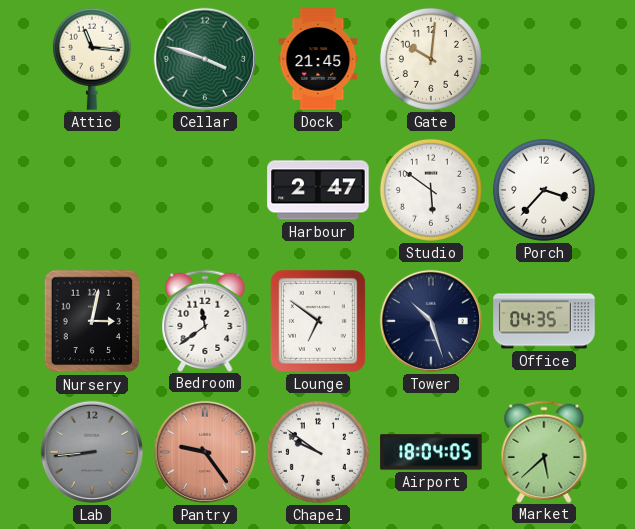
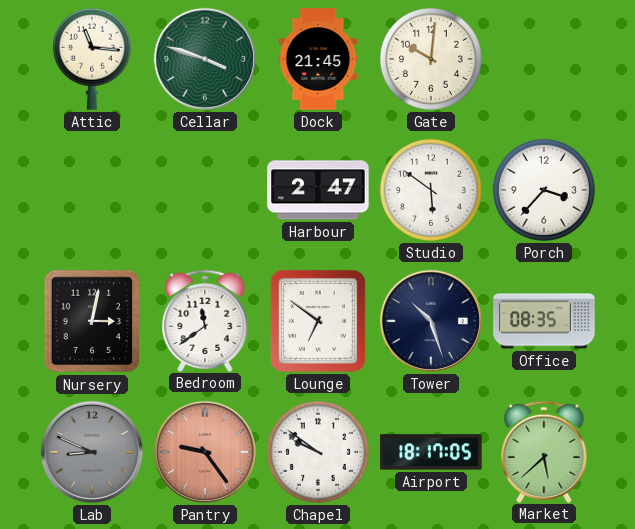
Office: 04:35 -> 08:35
Lab: 8:44 -> 8:49
Airport: 18:04 -> 18:17
